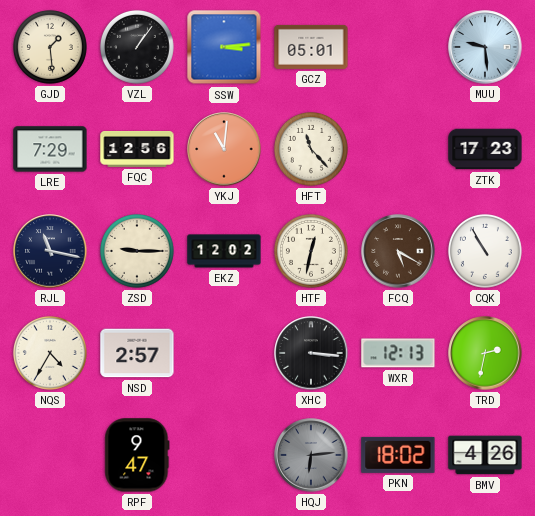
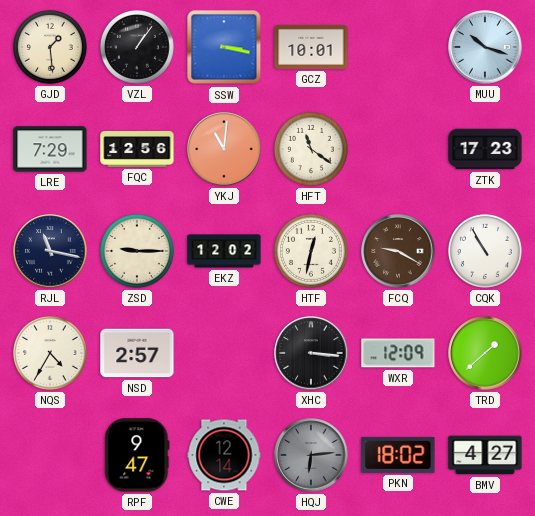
SSW: 3:14 -> 3:17
GCZ: 05:01 -> 10:01
MUU: 9:29 -> 10:18
HFT: 11:23 -> 11:21
FCQ: 5:20 -> 9:20
WXR: 12:13 -> 12:09
TRD: 2:32 -> 1:38
CWE: none -> 12:14
BMV: 4:26 -> 4:27
